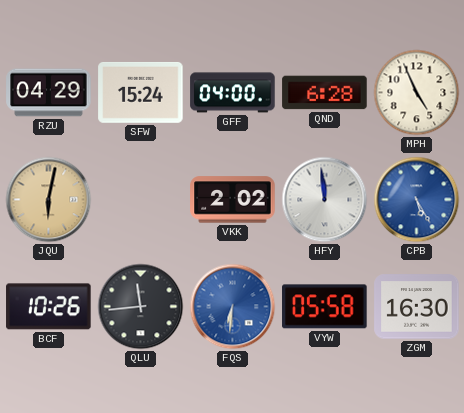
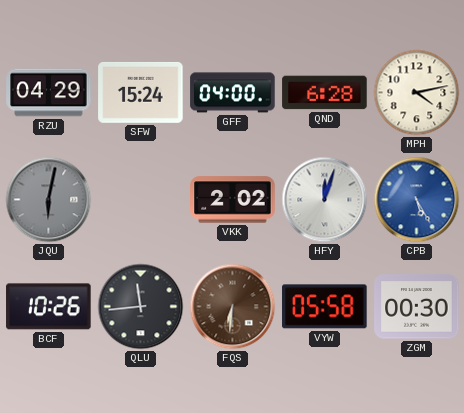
MPH: 4:56 -> 4:13
JQU dial: champagne -> grey
HFY: 11:59 -> 12:03
FQS dial: blue -> brown
ZGM: 16:30 -> 00:30
